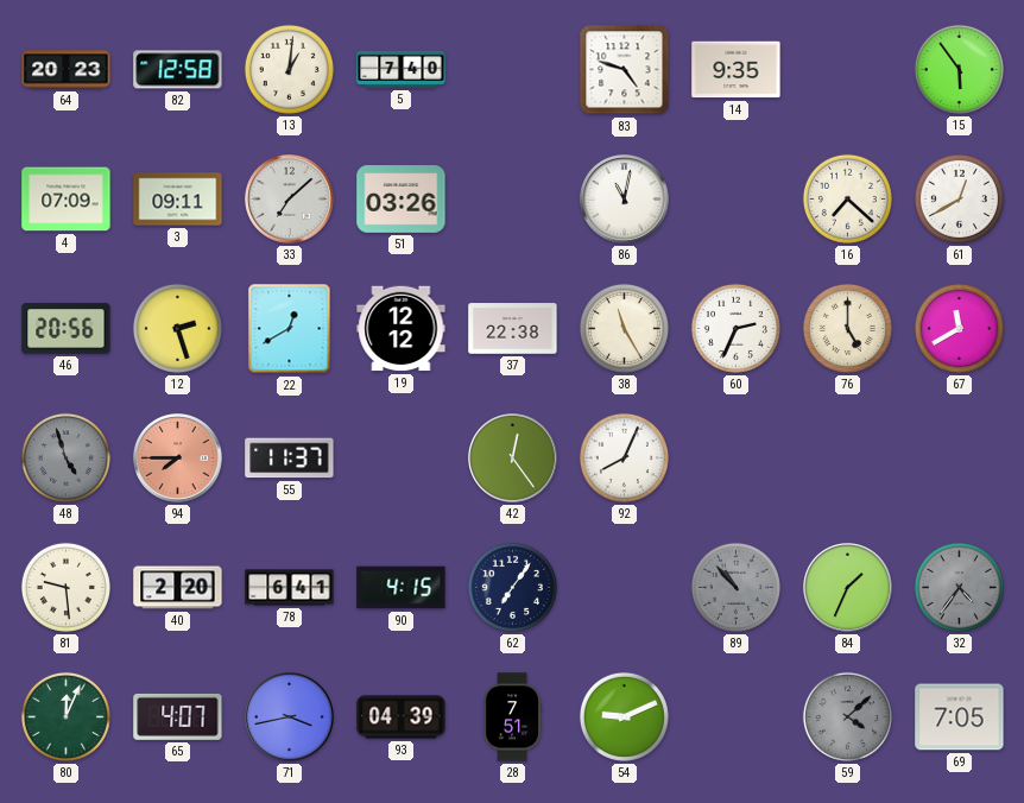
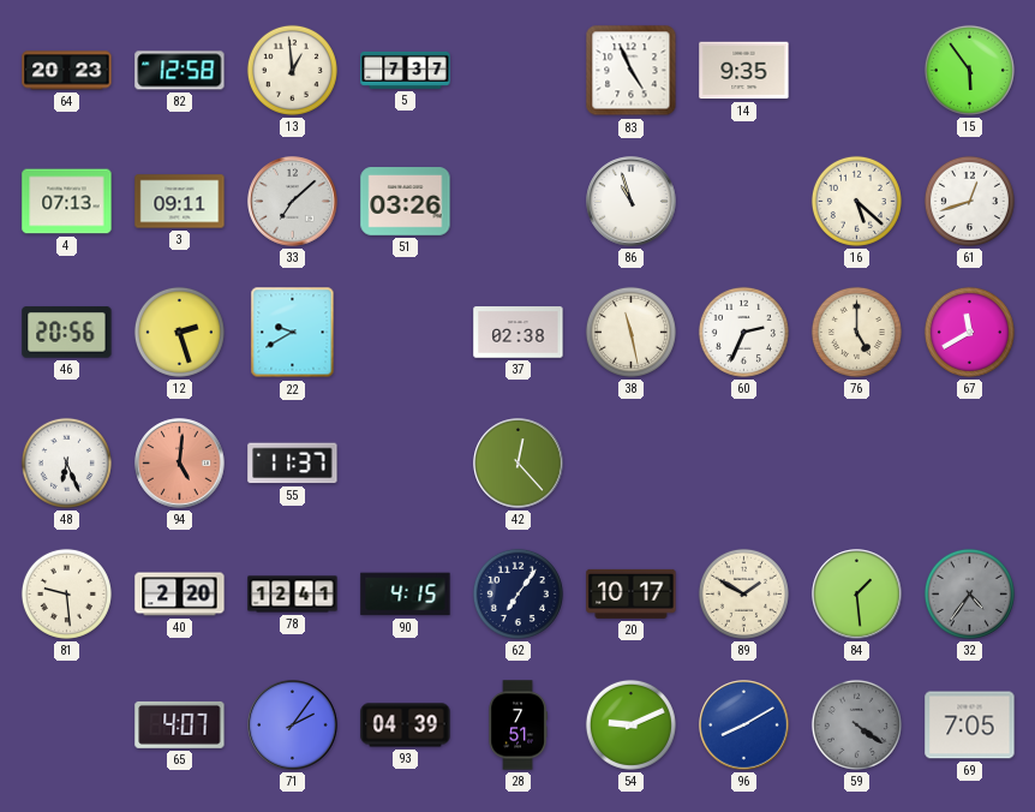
13: 1:01 -> 12:59
5: 7:40 -> 7:37
83: 4:48 -> 4:56
4: 07:09 -> 07:13
86: 11:02 -> 10:57
16: 7:22 -> 5:22
61: 12:40 -> 12:42
22: 12:40 -> 9:40
19: 12:12 -> none
37: 22:38 -> 02:38
38: 11:25 -> 11:28
48: 4:57 -> 6:26
48 dial: grey -> white
94: 7:45 -> 5:01
42: 12:24 -> 12:23
92: 8:04 -> none
78: 6:41 -> 12:41
20: none -> 10:17
89: 10:53 -> 1:50
89 dial: grey -> cream
84: 1:34 -> 1:29
80: 12:04 -> none
71: 3:43 -> 2:06
96: none -> 8:10
59: 4:08 -> 4:21
